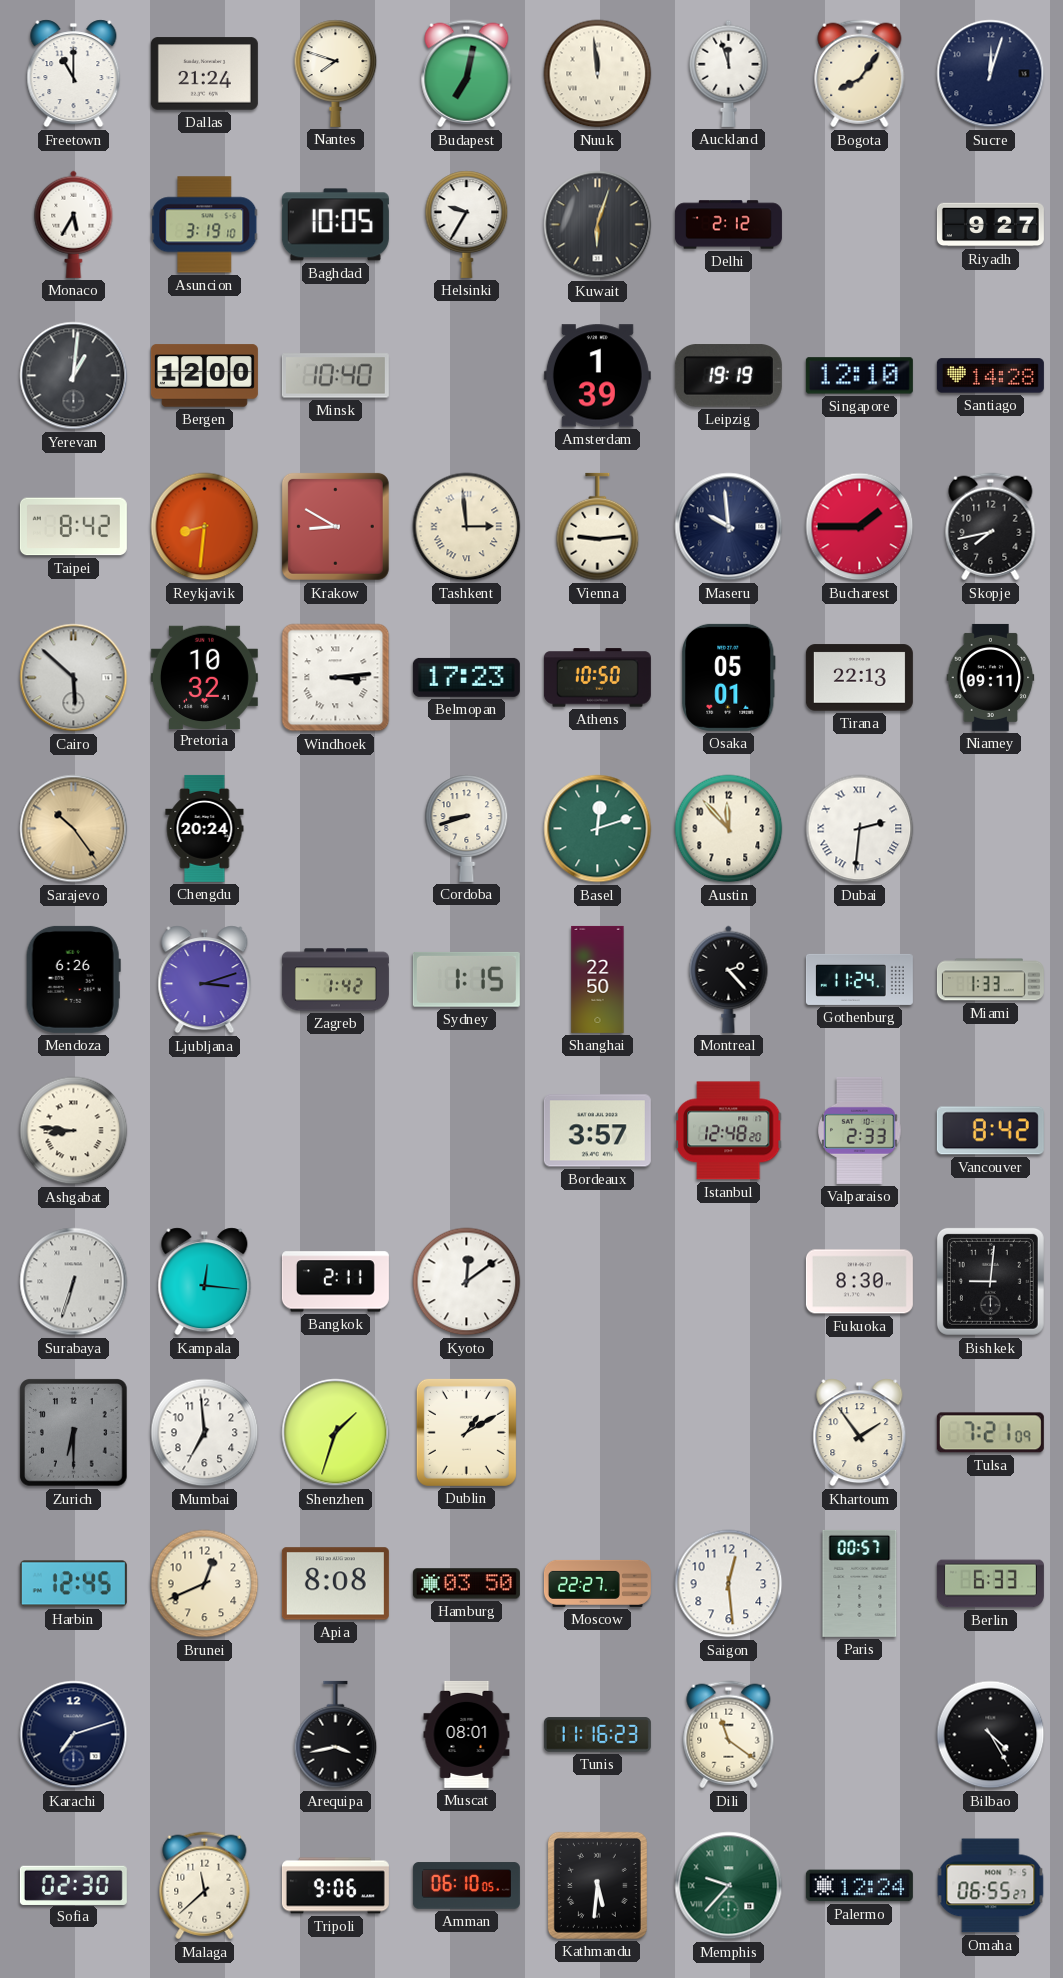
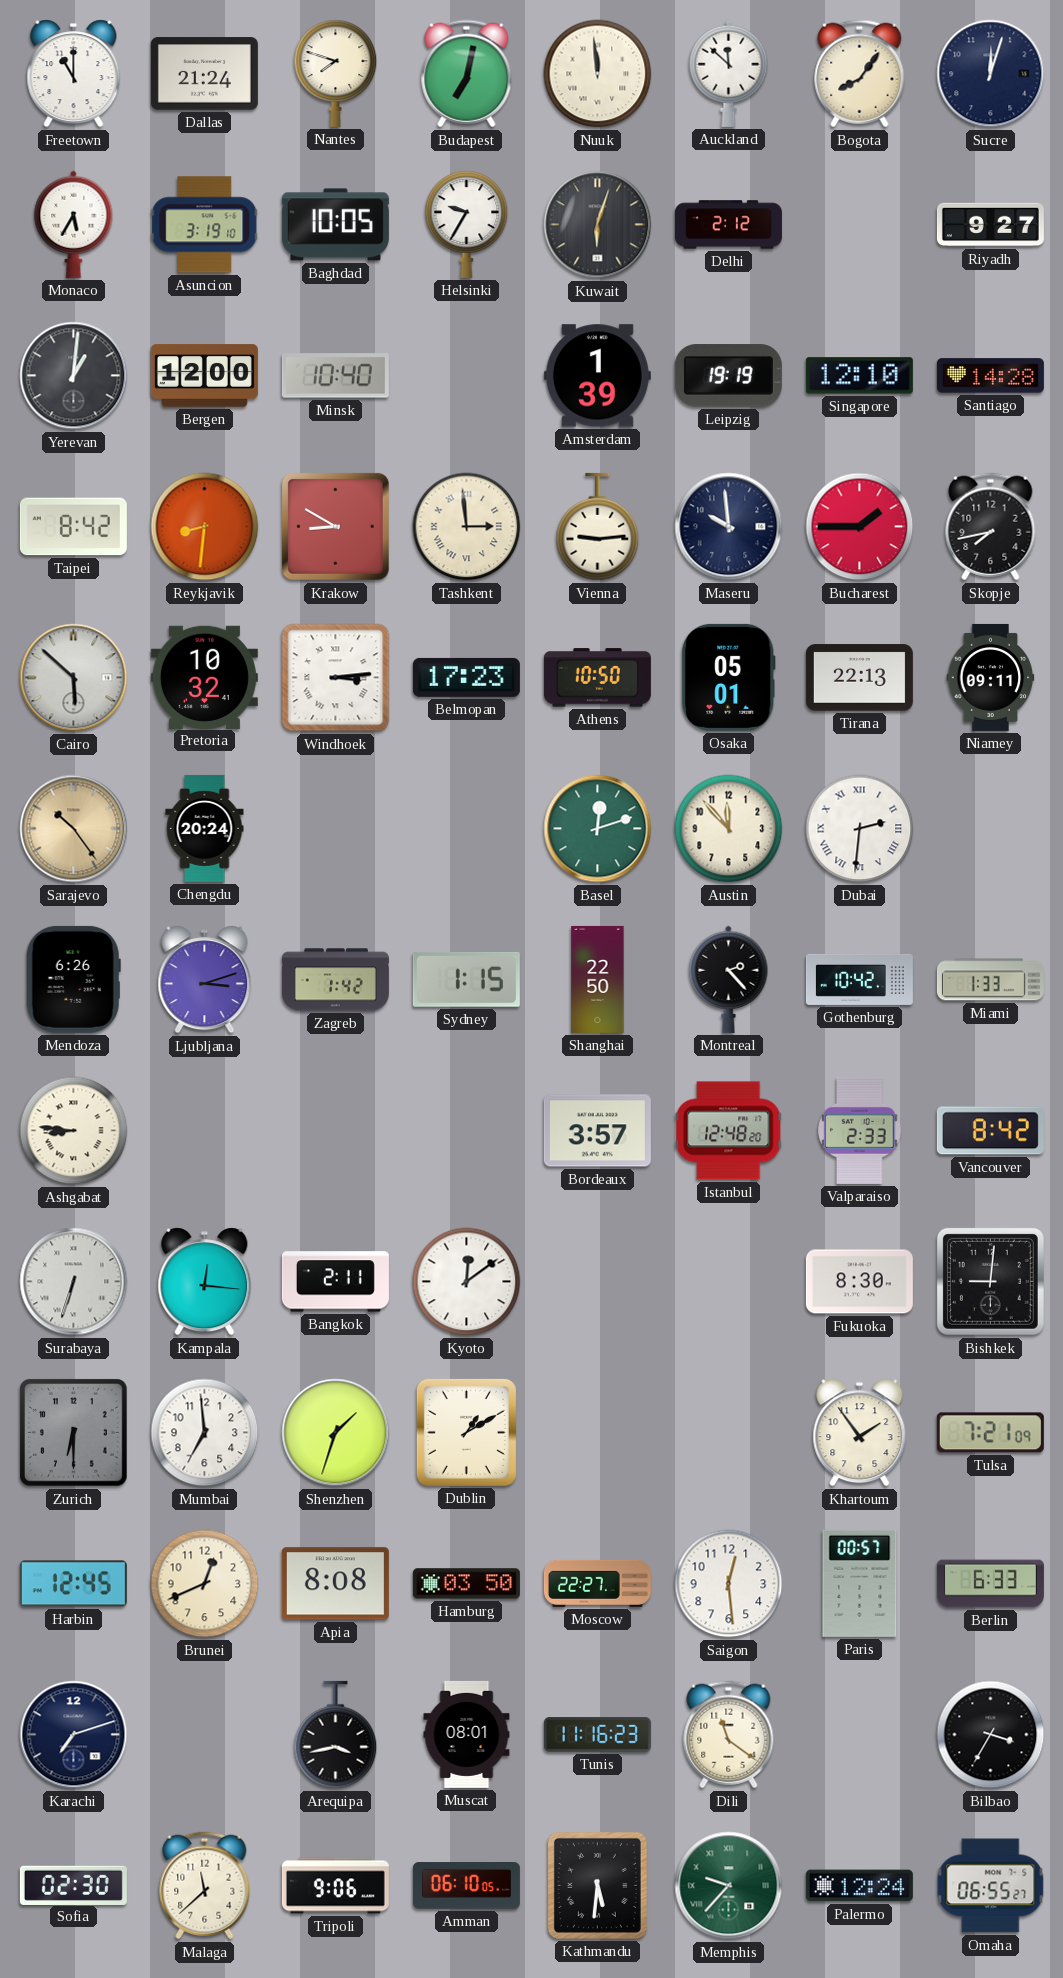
Auckland: 11:57 -> 11:52
Cordoba: 8:42 -> none
Gothenburg: 11:24 -> 10:42
Bilbao: 4:25 -> 3:35
